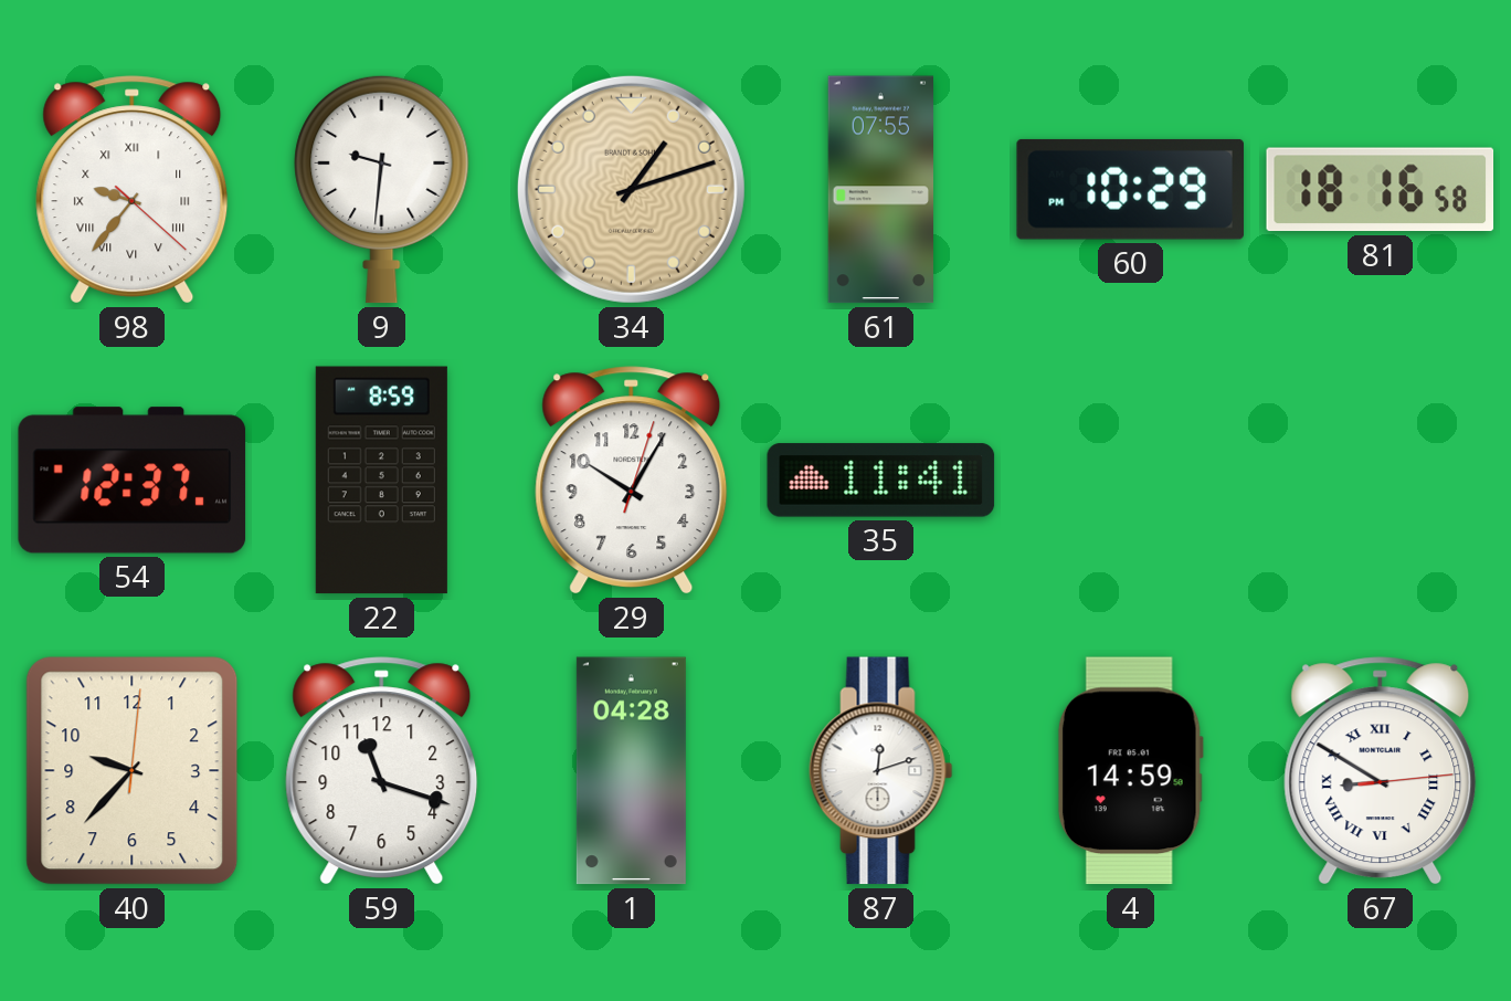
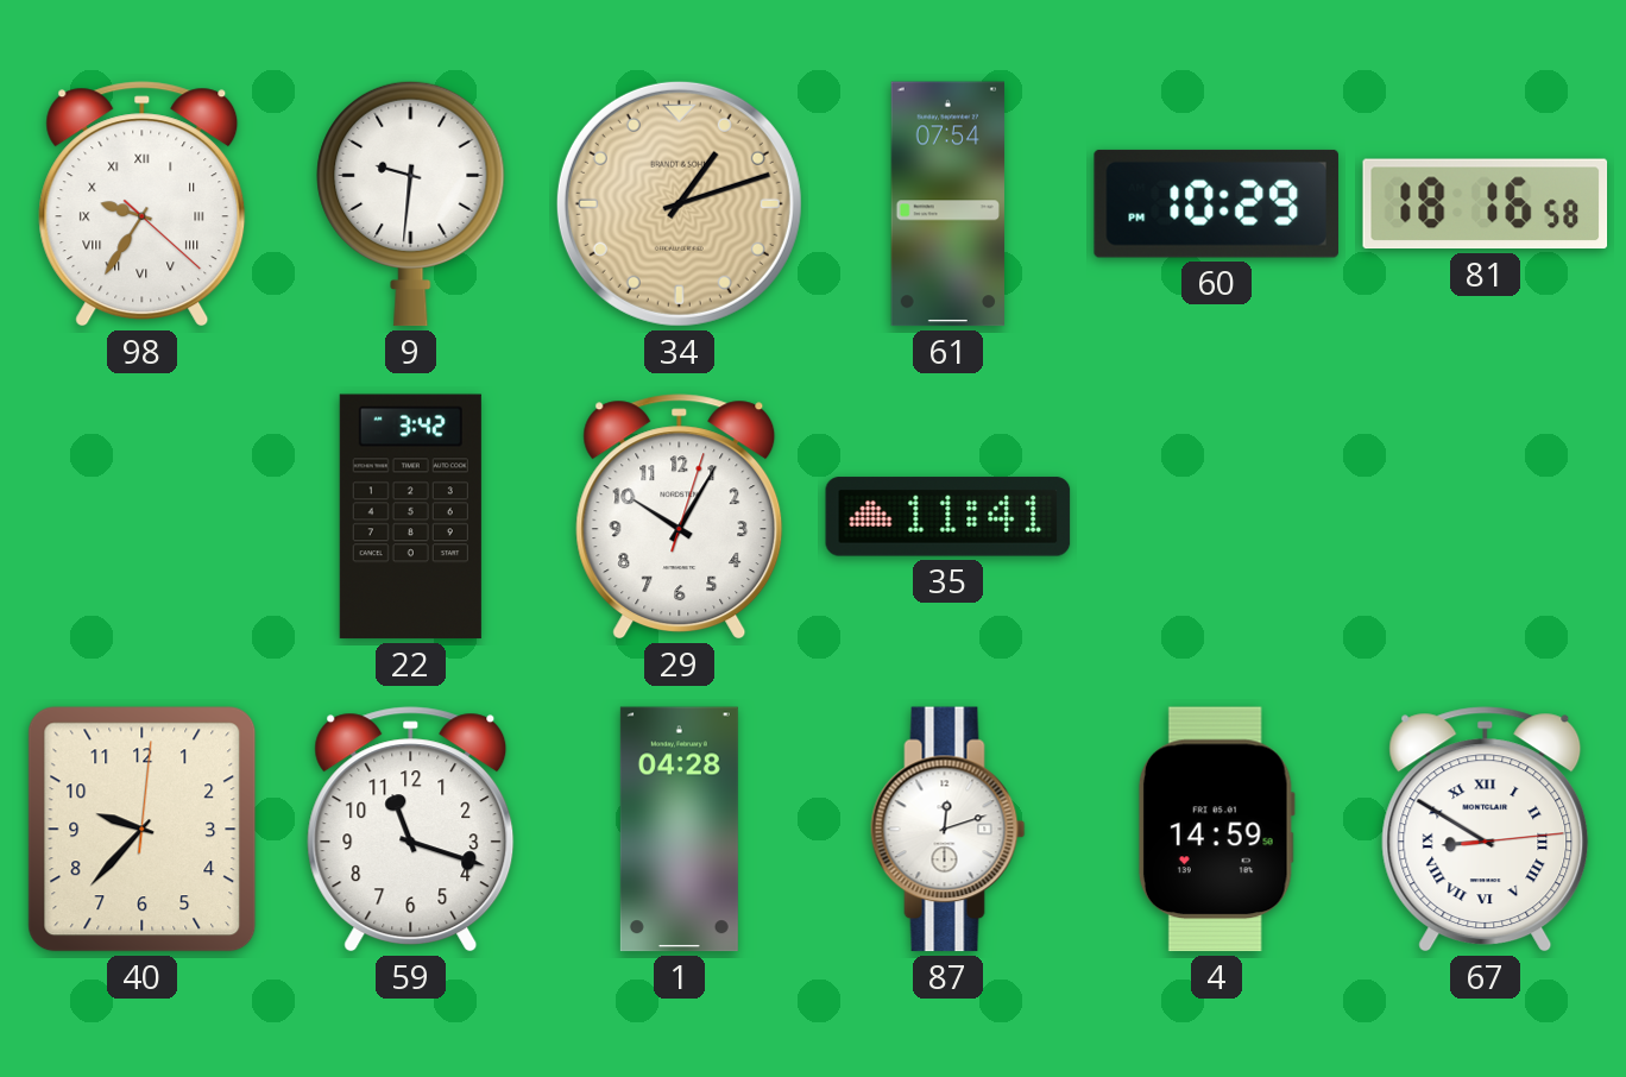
98: 9:36 -> 9:35
61: 07:55 -> 07:54
54: 12:37 -> none
22: 8:59 -> 3:42
